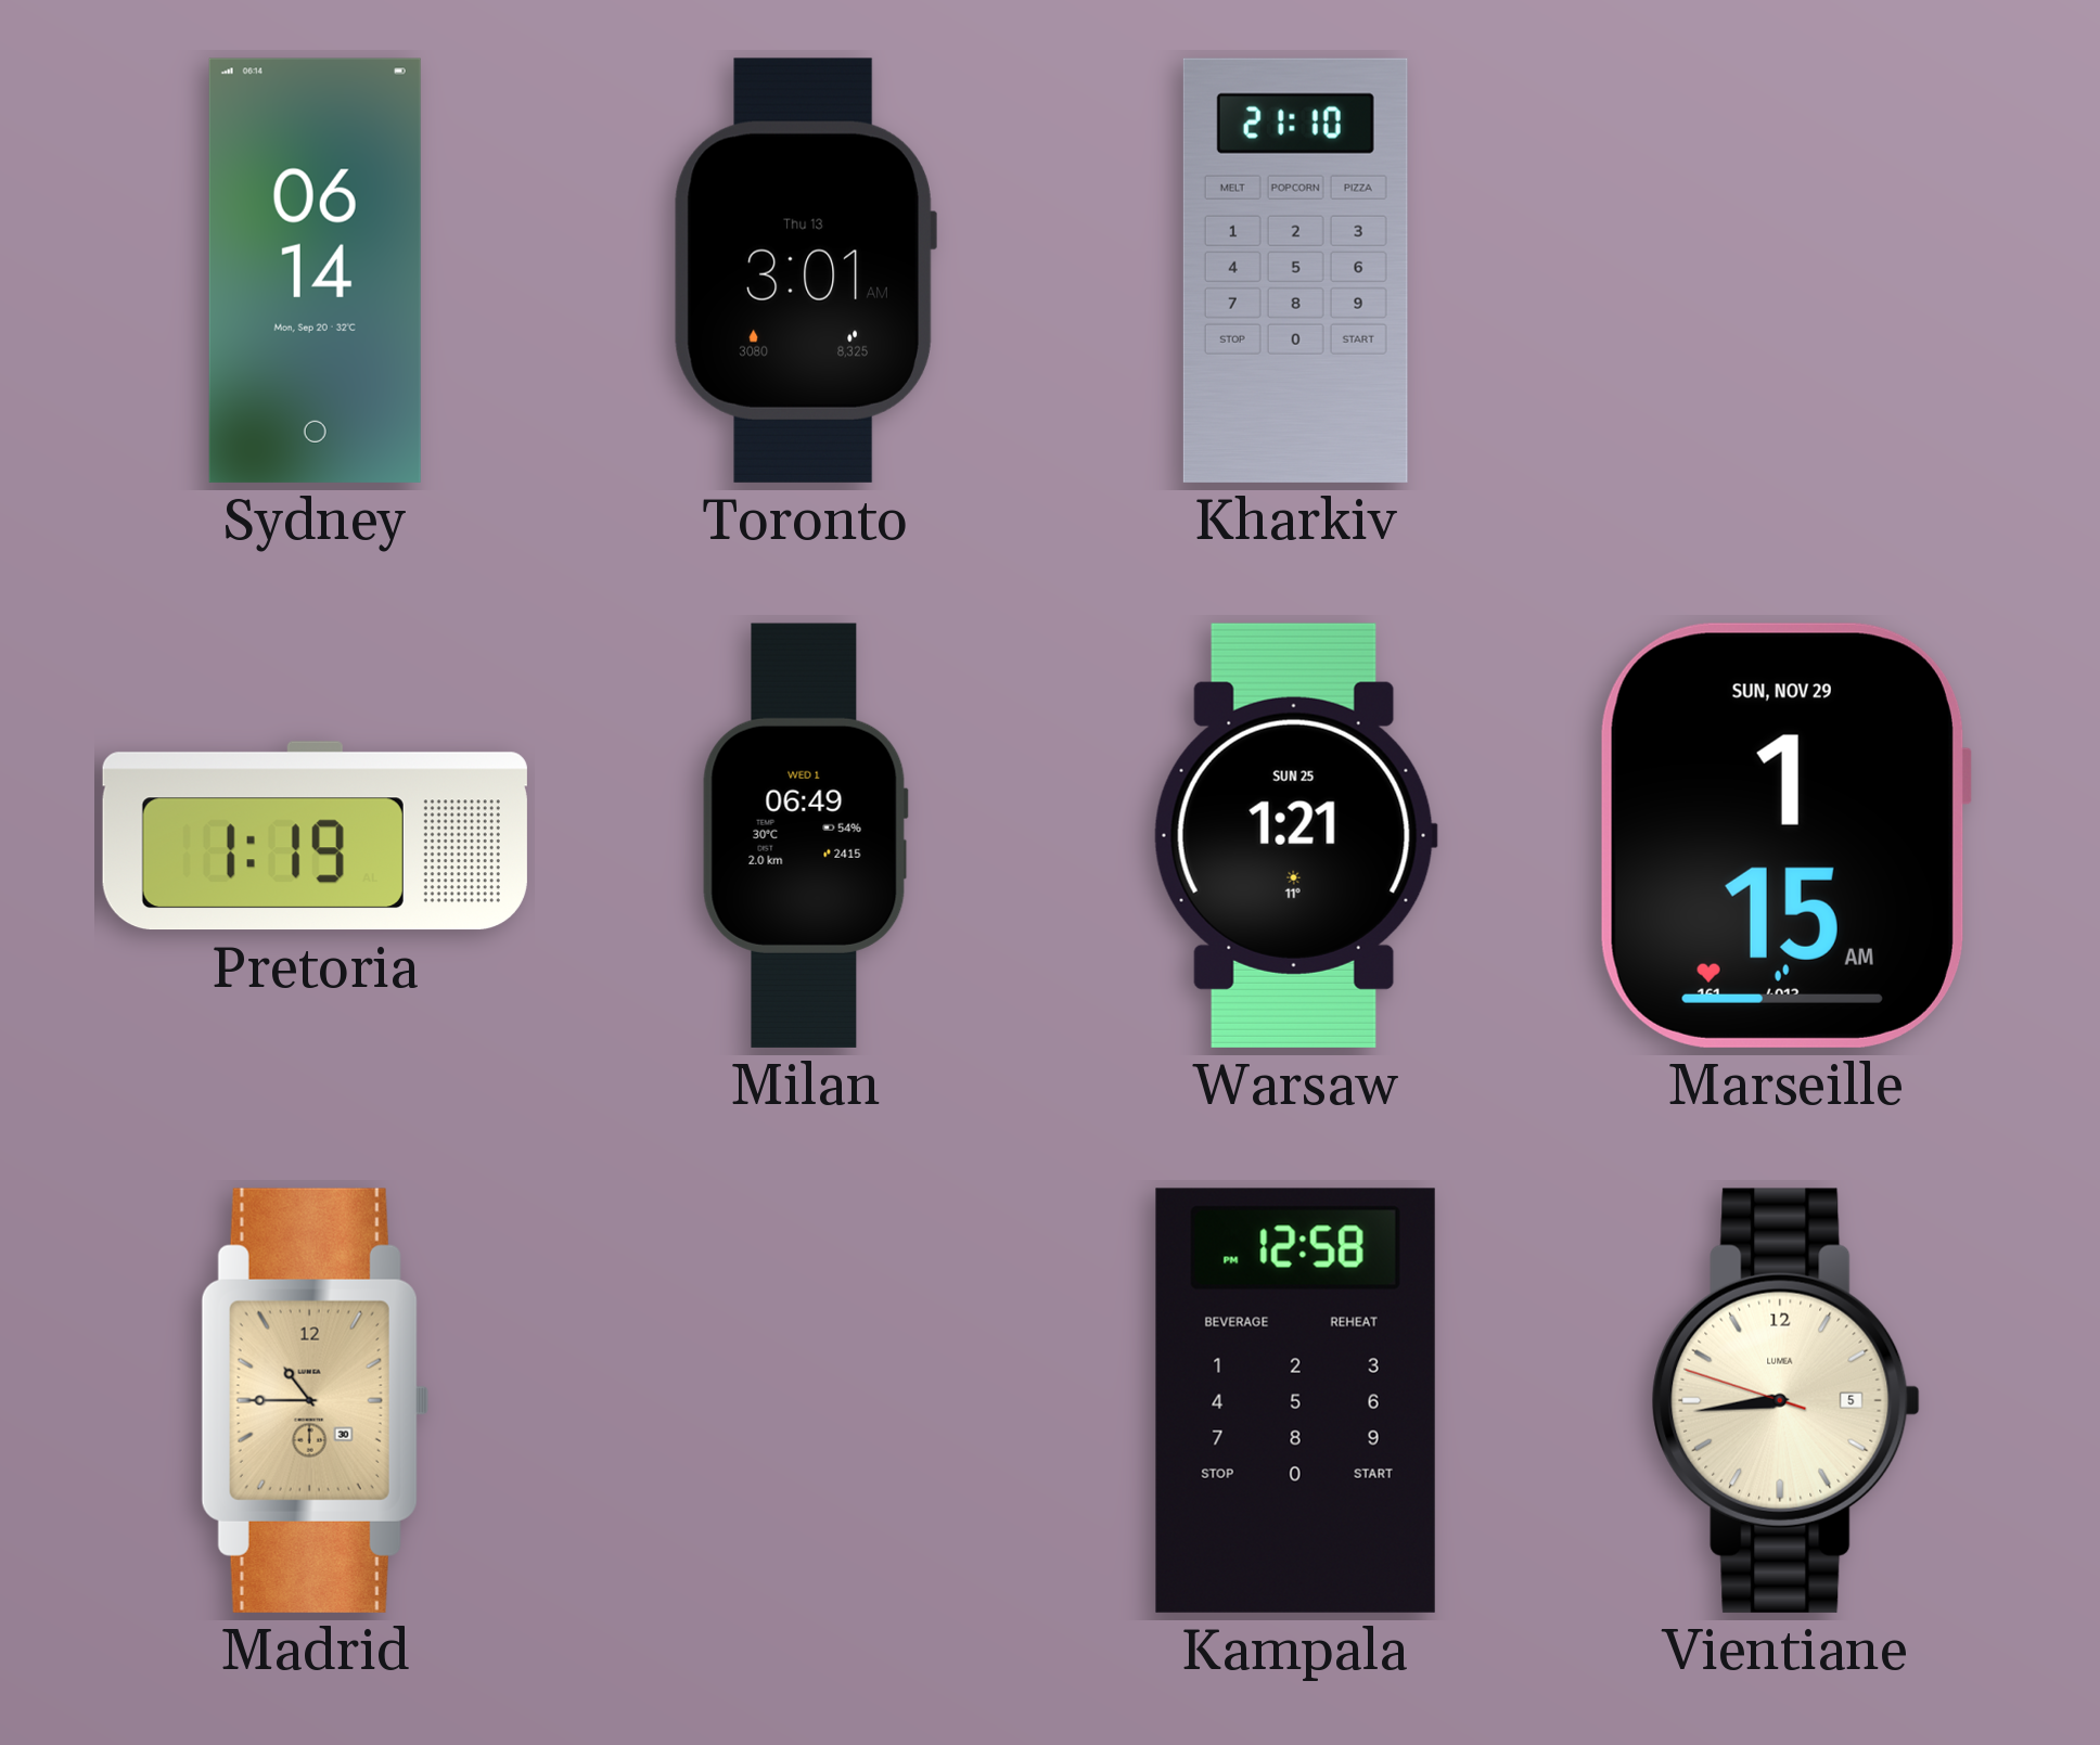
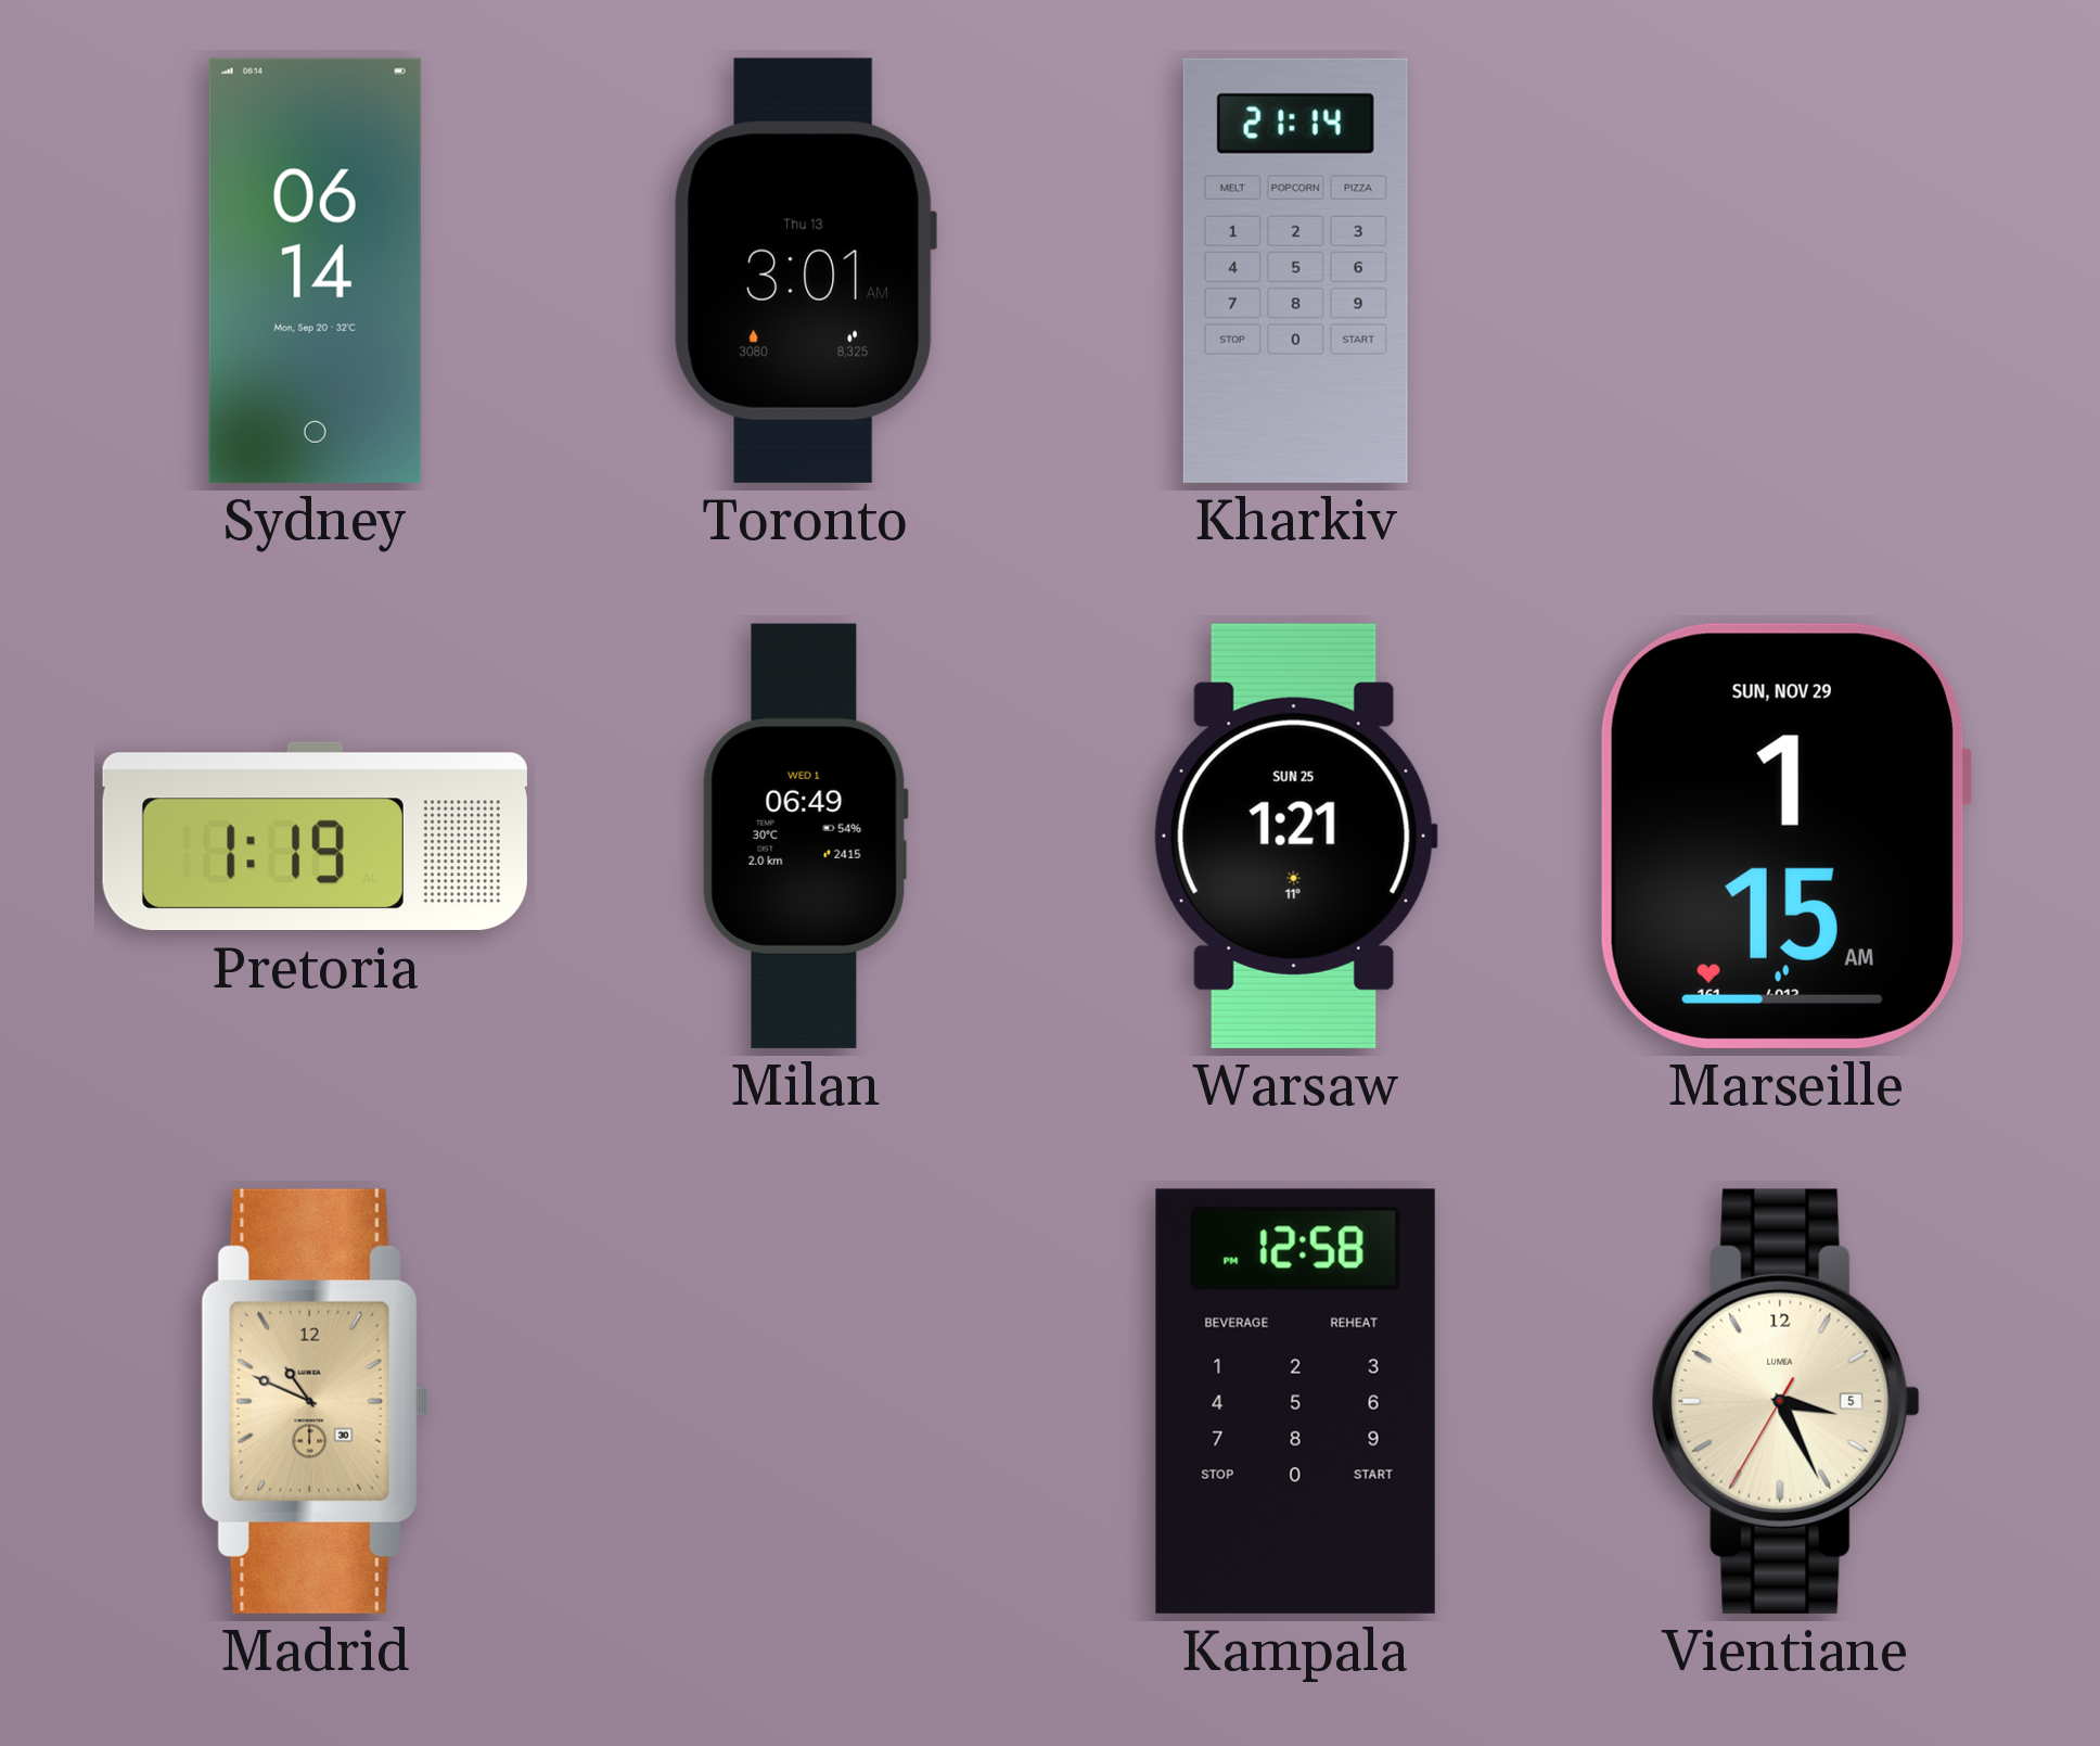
Kharkiv: 21:10 -> 21:14
Madrid: 10:45 -> 10:49
Vientiane: 8:43 -> 3:25
